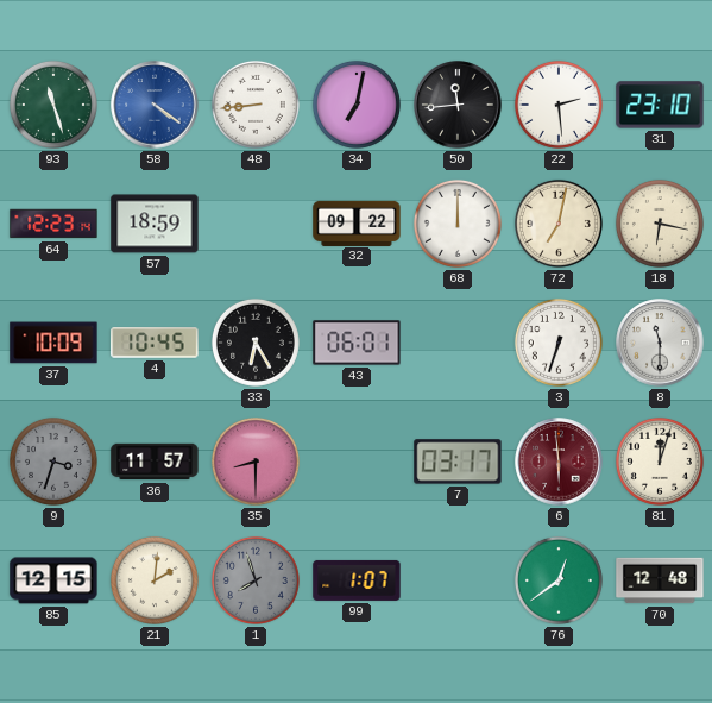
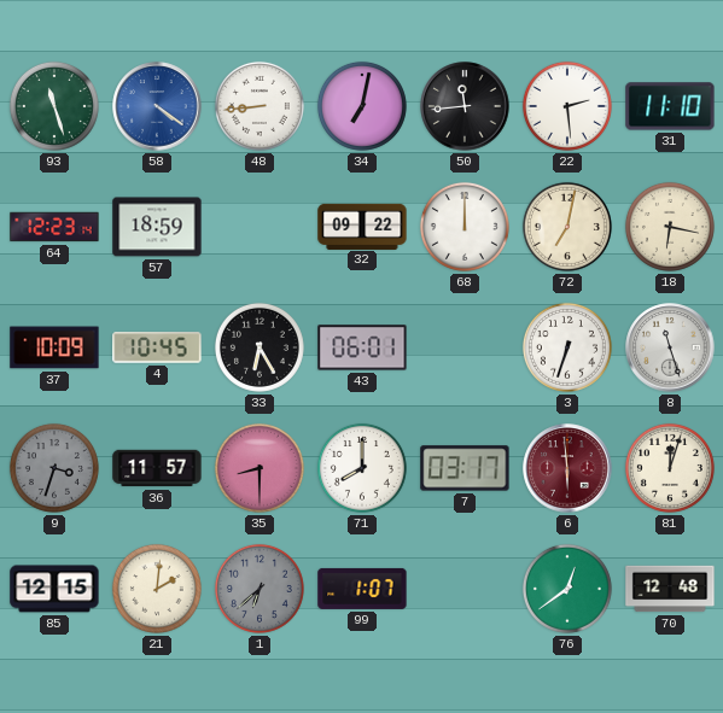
31: 23:10 -> 11:10
8: 11:30 -> 11:27
71: none -> 8:00
1: 7:57 -> 6:38
